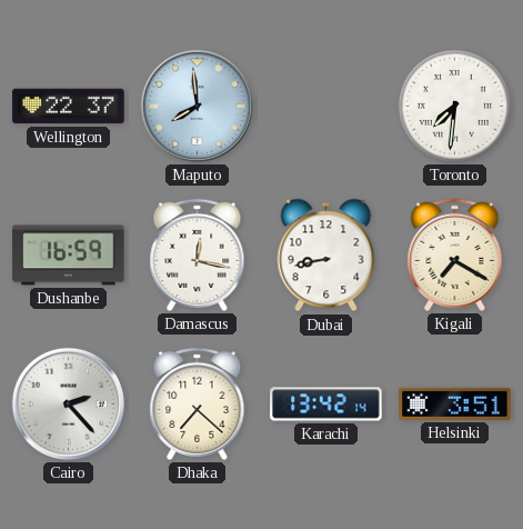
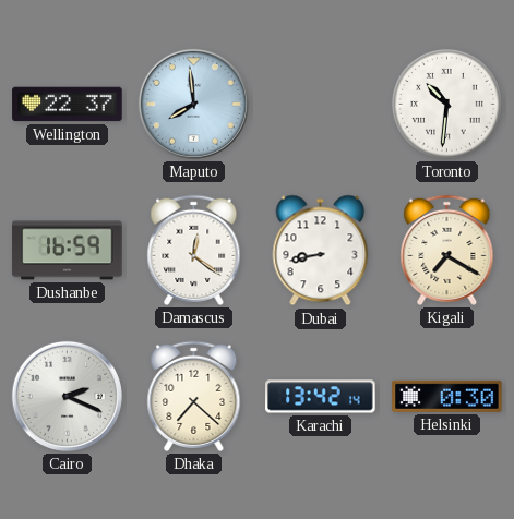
Toronto: 7:31 -> 10:31
Damascus: 12:17 -> 12:21
Cairo: 2:23 -> 2:19
Helsinki: 3:51 -> 0:30
